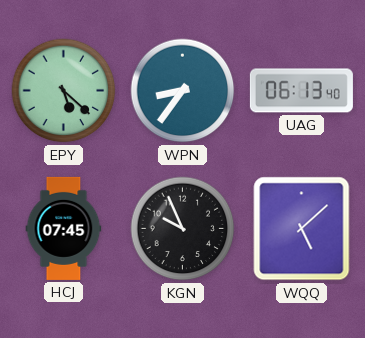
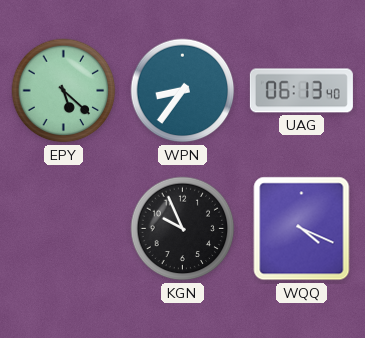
HCJ: 07:45 -> none
WQQ: 5:08 -> 4:19
